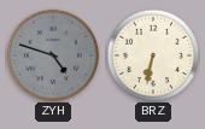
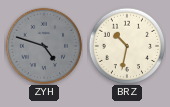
BRZ: 6:32 -> 10:32
